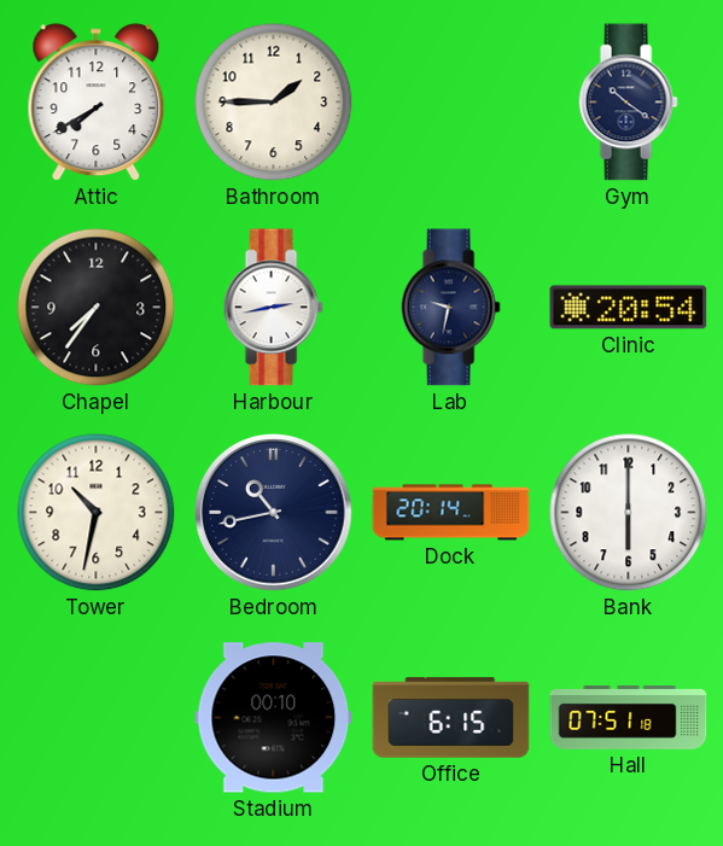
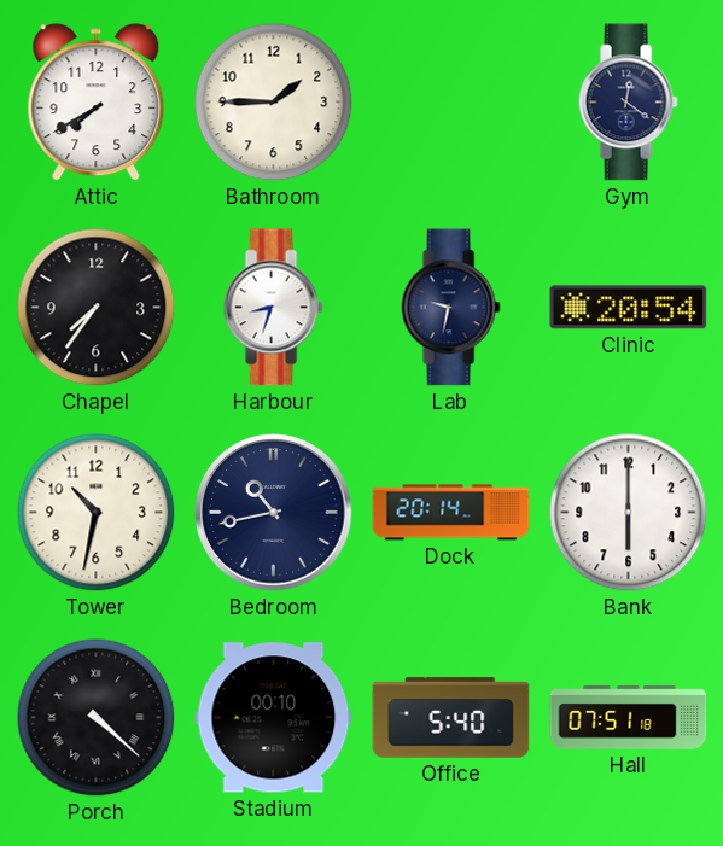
Gym: 10:21 -> 12:21
Harbour: 2:43 -> 8:33
Porch: none -> 4:22
Office: 6:15 -> 5:40
